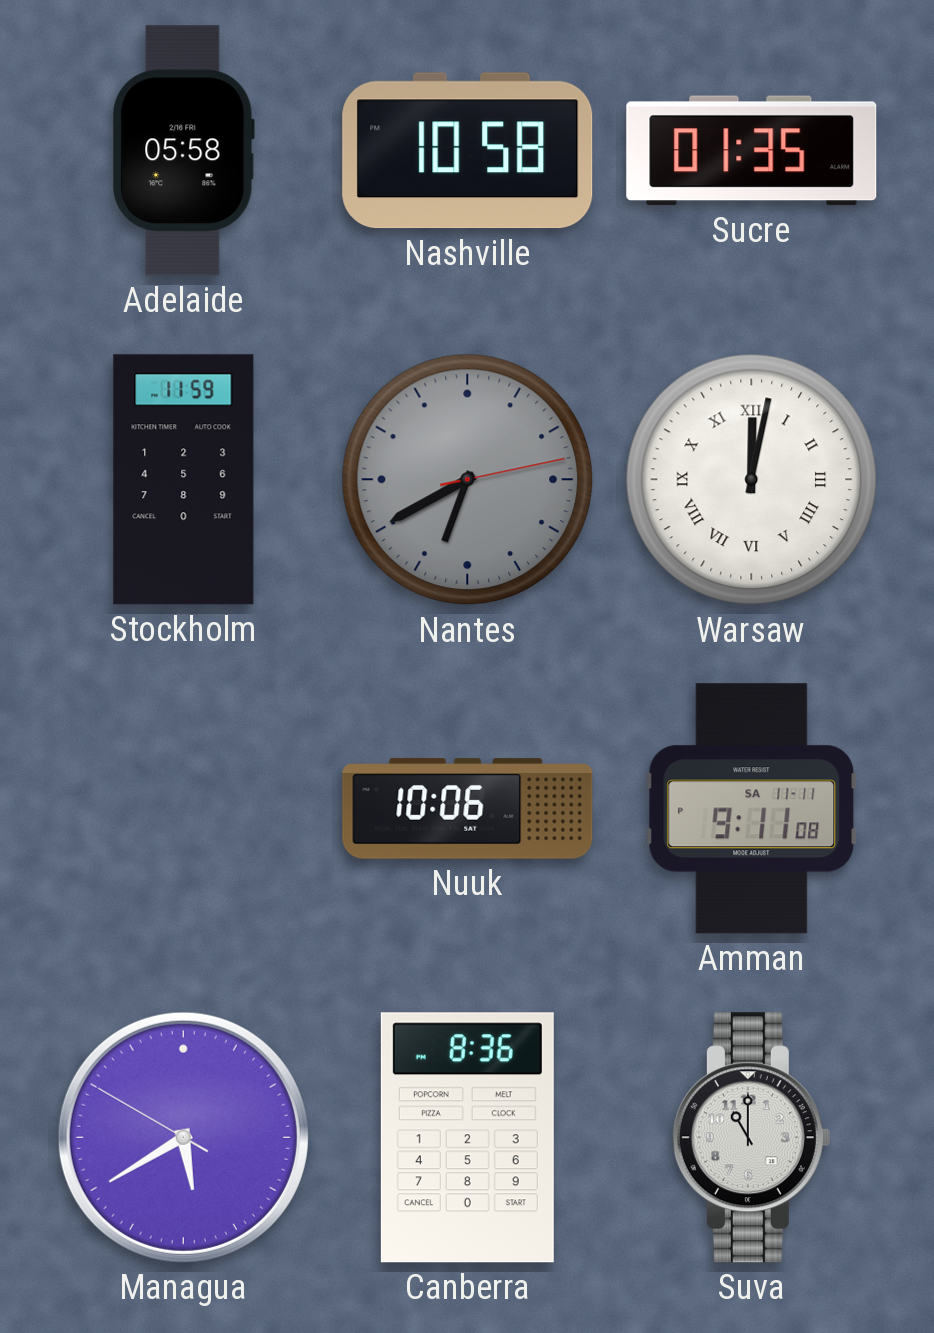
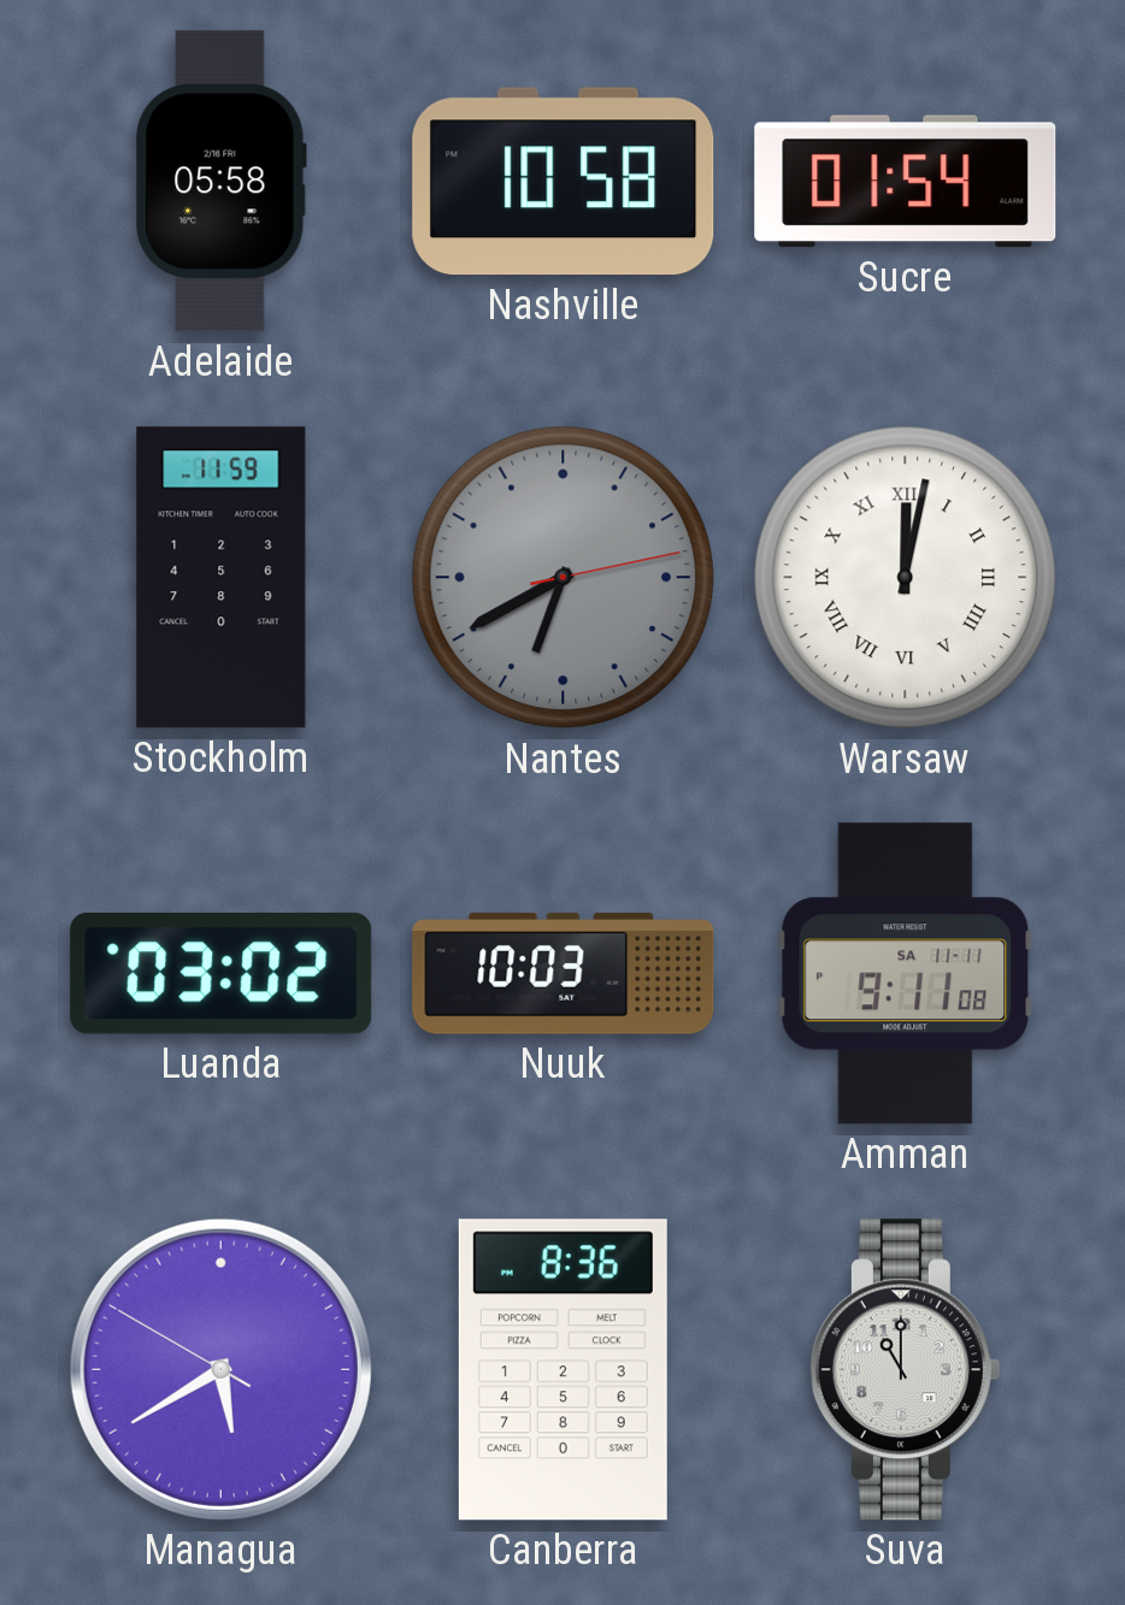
Sucre: 01:35 -> 01:54
Luanda: none -> 03:02
Nuuk: 10:06 -> 10:03
